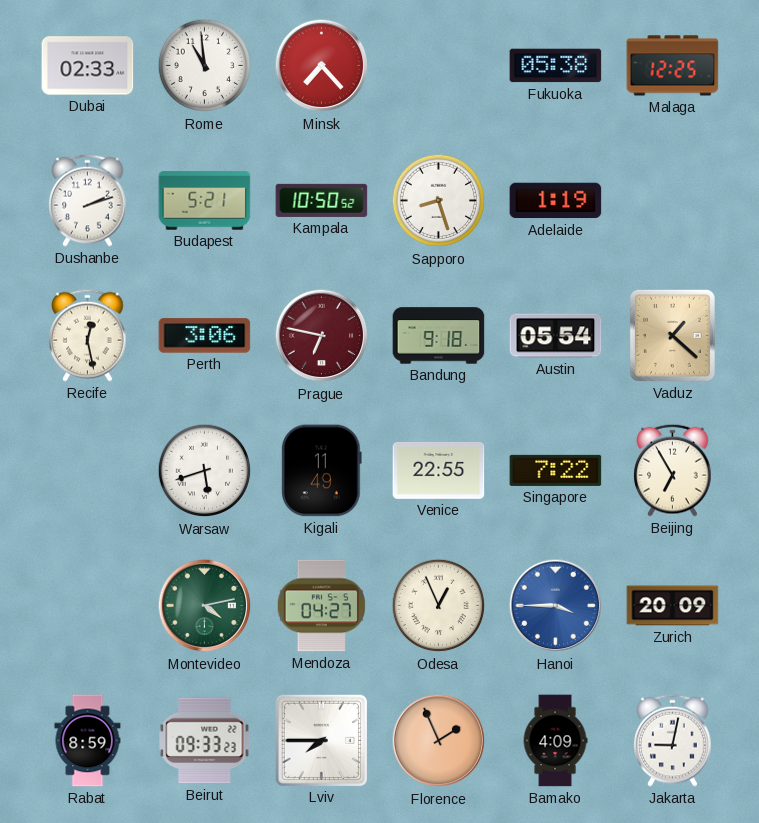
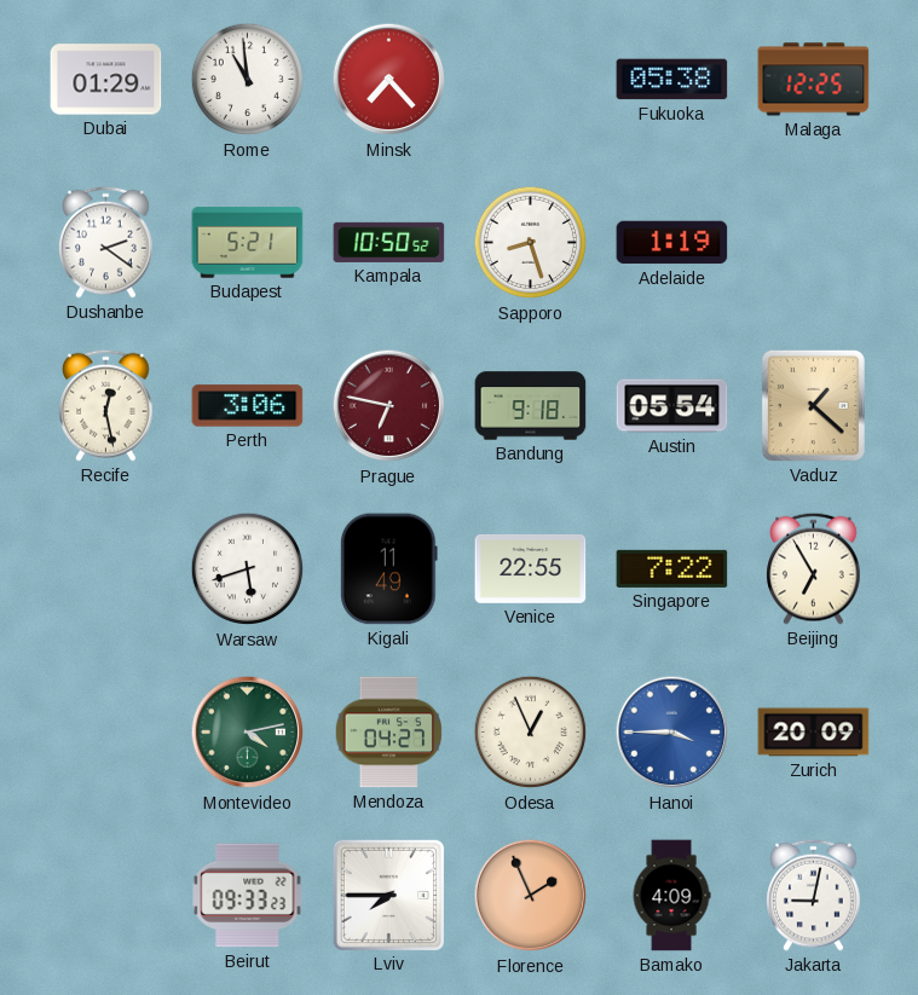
Dubai: 02:33 -> 01:29
Dushanbe: 2:12 -> 2:21
Rabat: 8:59 -> none
